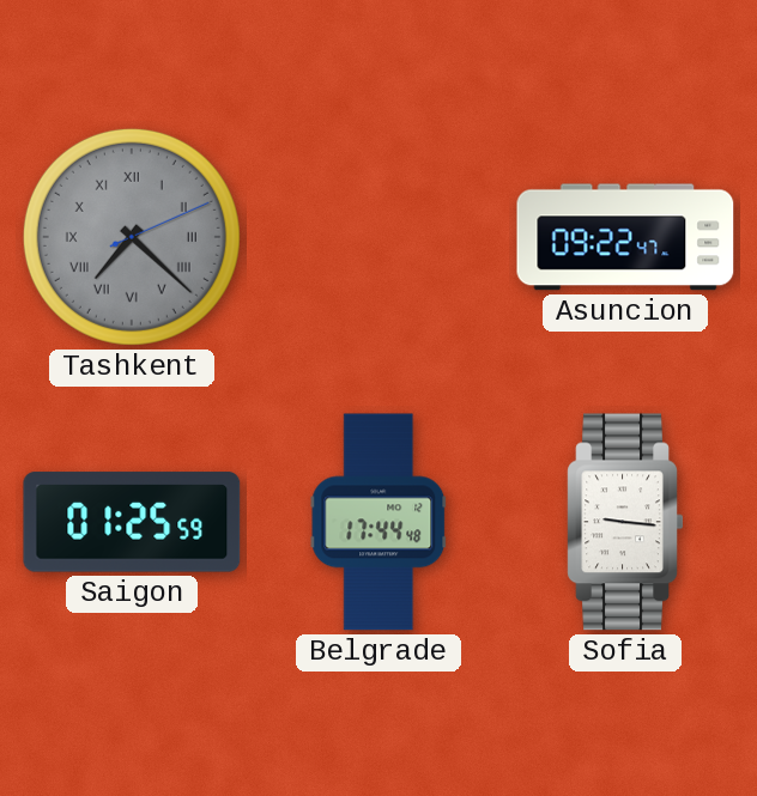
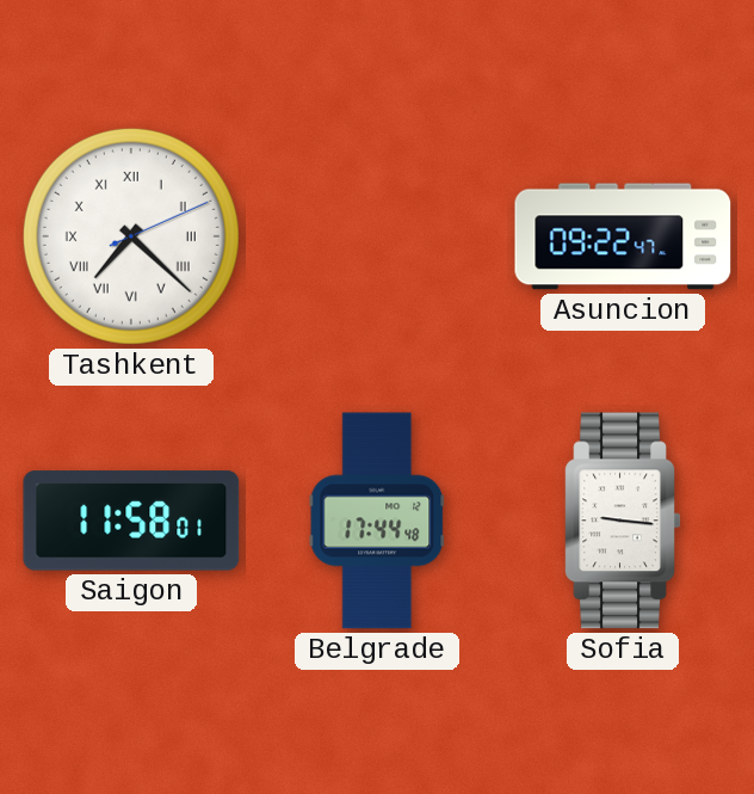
Tashkent dial: grey -> white
Saigon: 01:25 -> 11:58
